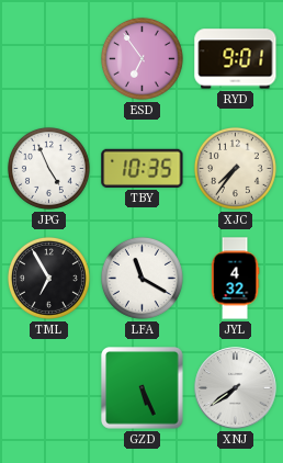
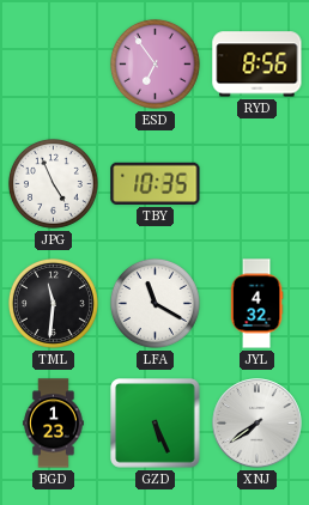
RYD: 9:01 -> 8:56
XJC: 7:36 -> none
TML: 6:55 -> 11:31
BGD: none -> 1:23
